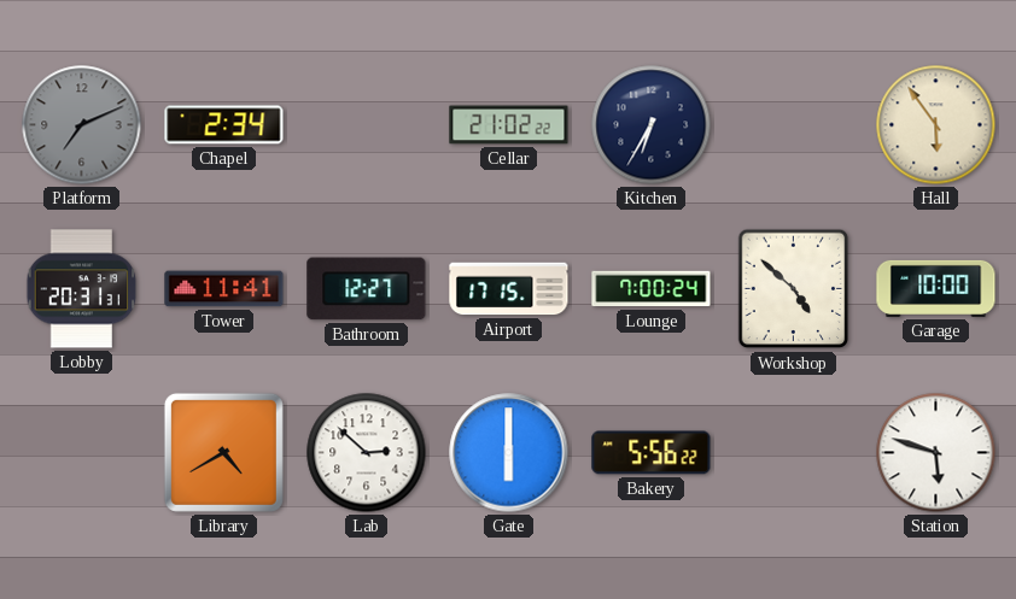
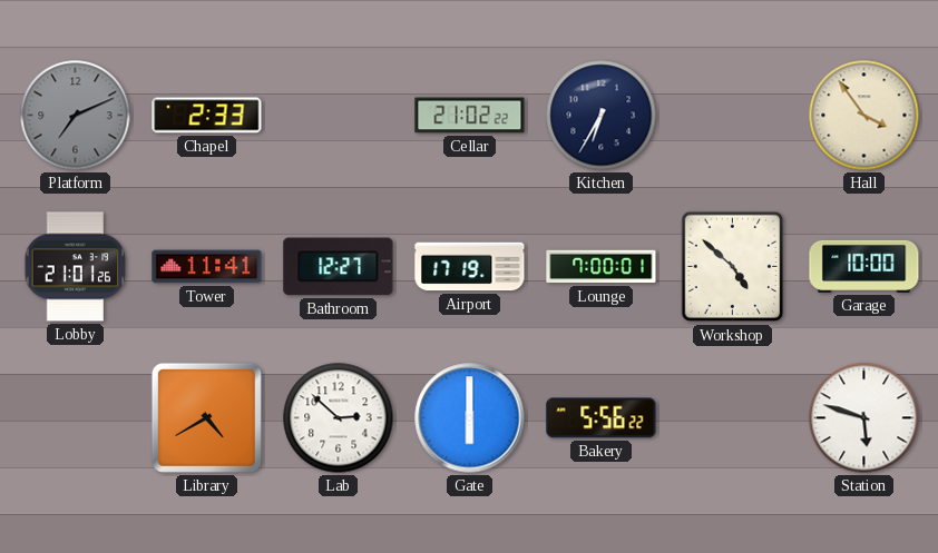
Chapel: 2:34 -> 2:33
Hall: 5:54 -> 3:54
Lobby: 20:31 -> 21:01
Airport: 17:15 -> 17:19
Lounge: 7:00:24 -> 7:00:01
